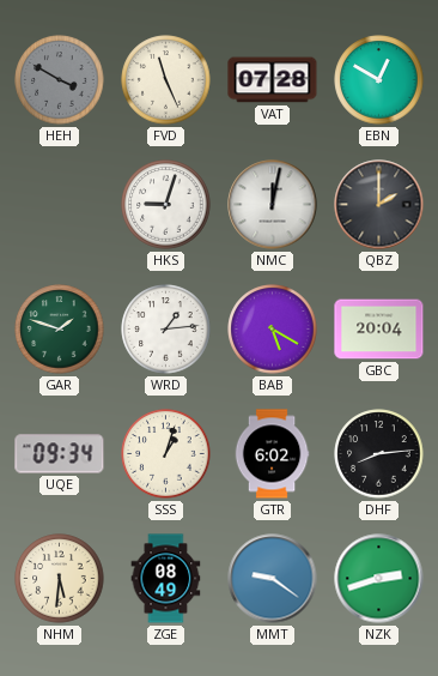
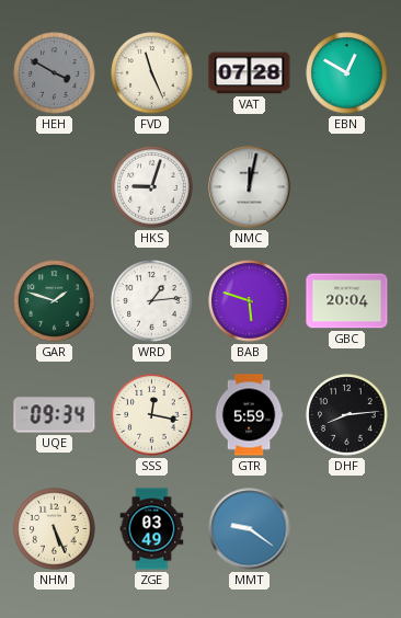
QBZ: 2:00 -> none
BAB: 5:20 -> 5:48
SSS: 1:03 -> 12:17
GTR: 6:02 -> 5:59
NHM: 5:31 -> 5:26
ZGE: 08:49 -> 03:49
NZK: 2:42 -> none
